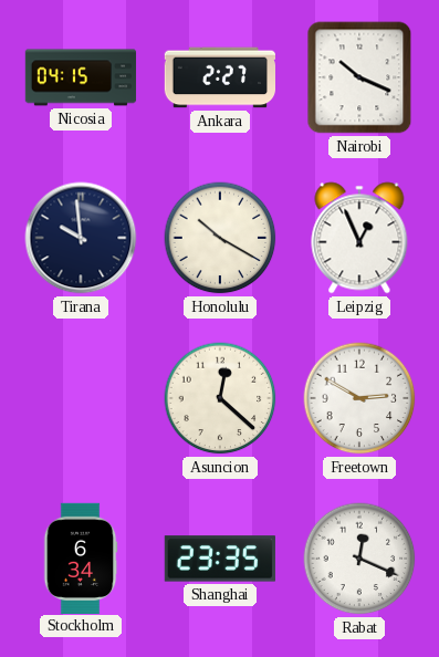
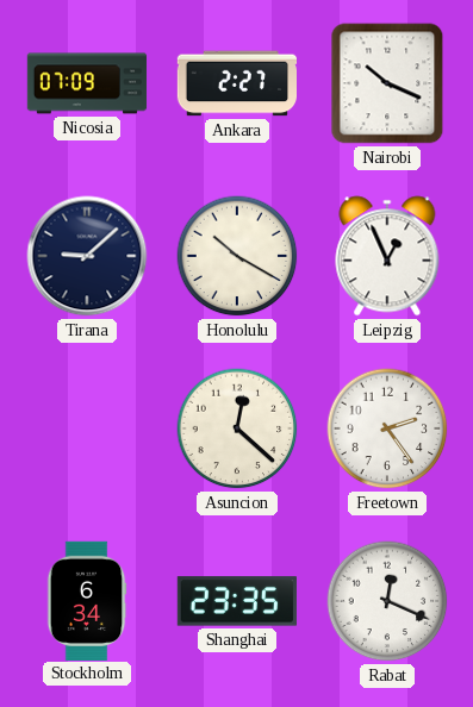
Nicosia: 04:15 -> 07:09
Tirana: 9:59 -> 9:08
Freetown: 2:50 -> 2:24
